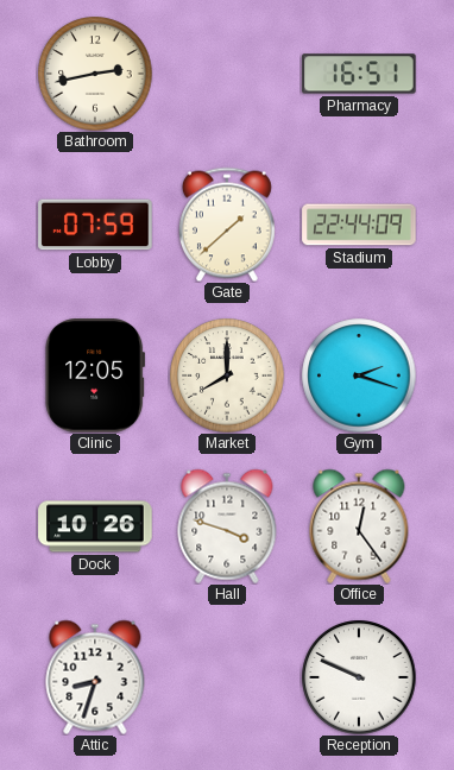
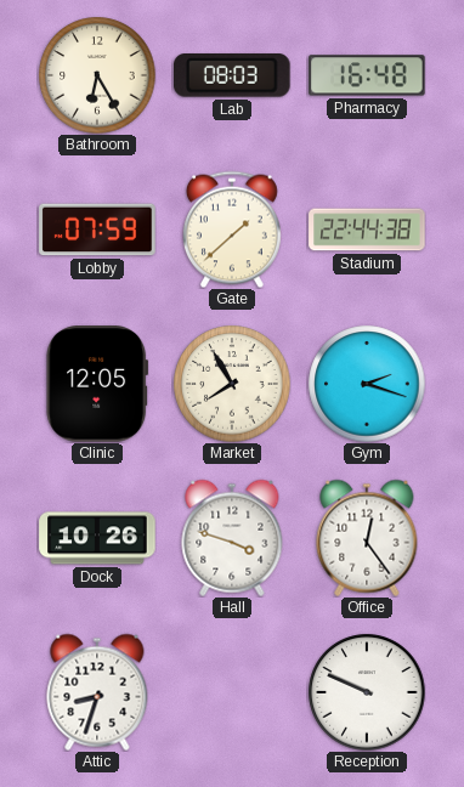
Bathroom: 2:43 -> 6:25
Lab: none -> 08:03
Pharmacy: 16:51 -> 16:48
Stadium: 22:44:09 -> 22:44:38
Market: 8:00 -> 7:55
